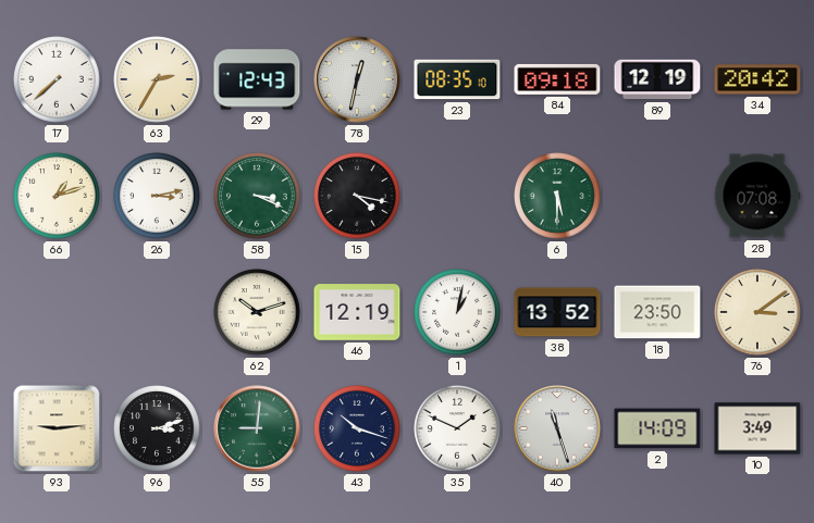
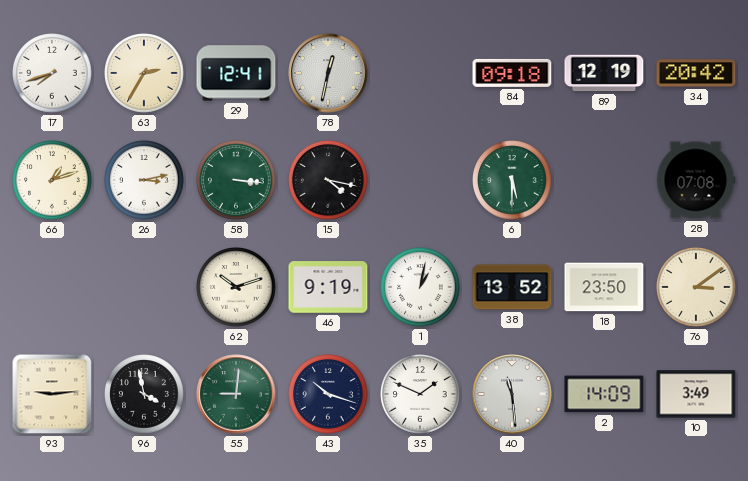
17: 7:38 -> 7:42
29: 12:43 -> 12:41
23: 08:35 -> none
58: 3:19 -> 3:16
46: 12:19 -> 9:19
96: 3:12 -> 3:58
40: 11:27 -> 11:29
